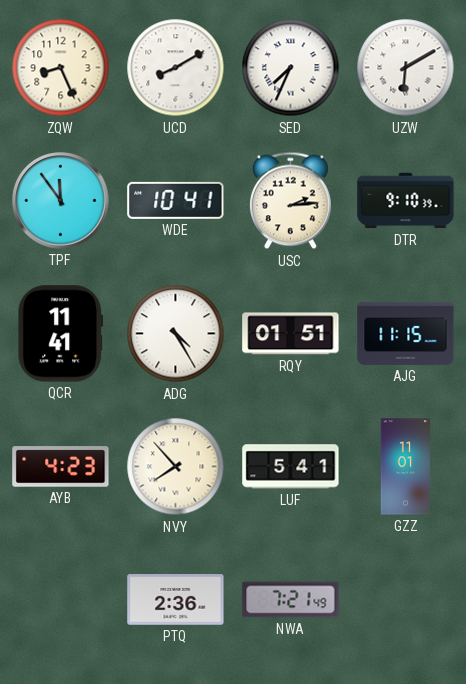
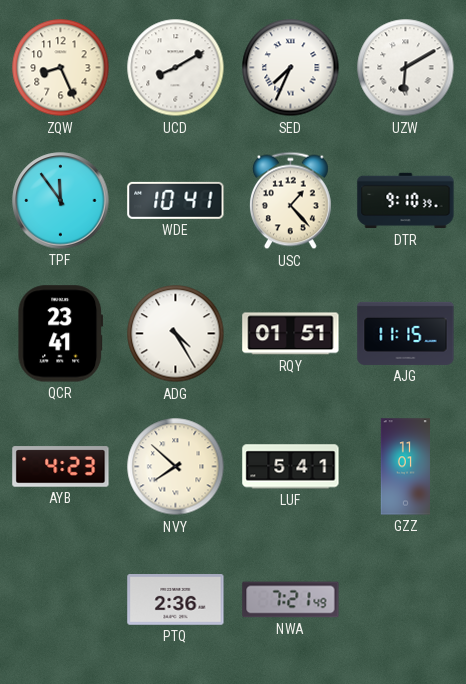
USC: 2:14 -> 1:23
QCR: 11:41 -> 23:41
NVY: 7:53 -> 7:52
